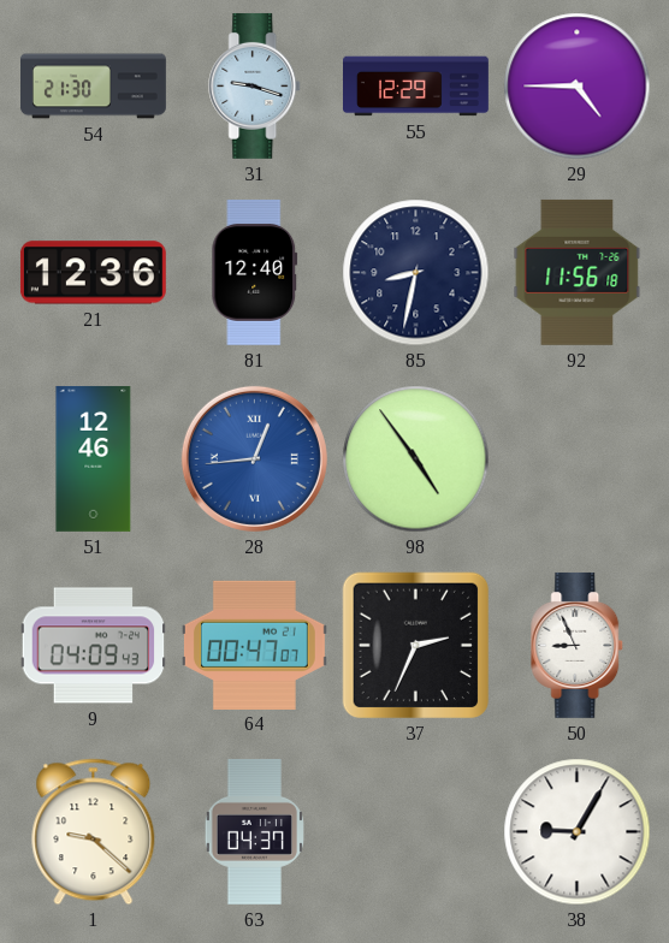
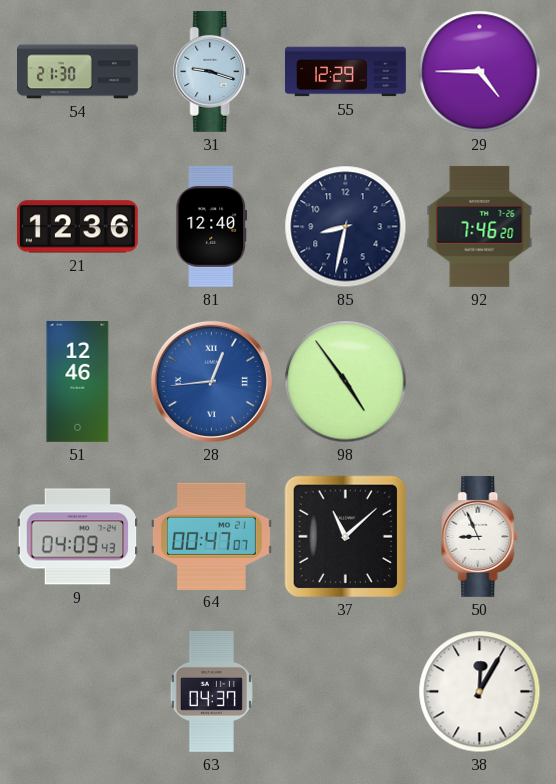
92: 11:56 -> 7:46
37: 2:34 -> 11:08
1: 9:22 -> none
38: 9:05 -> 12:05
